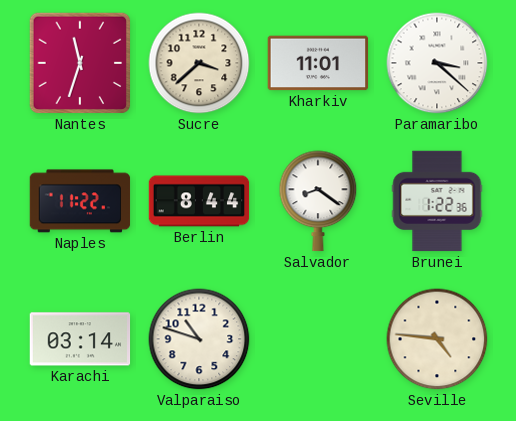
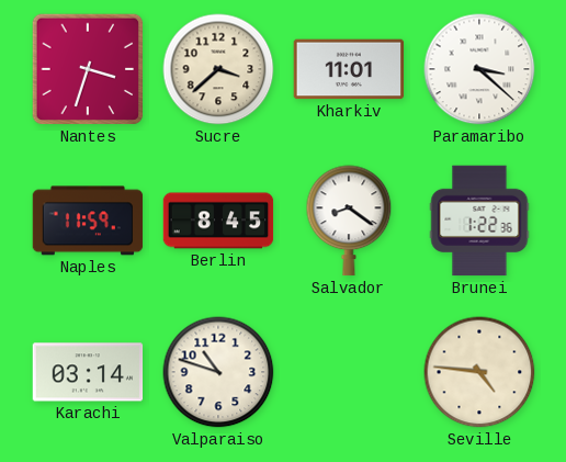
Nantes: 11:33 -> 3:33
Naples: 11:22 -> 11:59
Berlin: 8:44 -> 8:45
